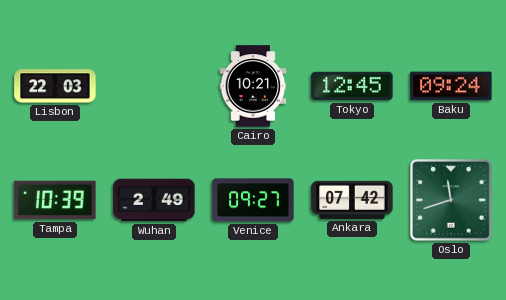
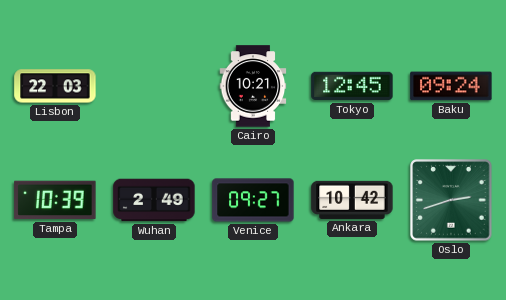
Ankara: 07:42 -> 10:42
Oslo: 11:42 -> 2:42
